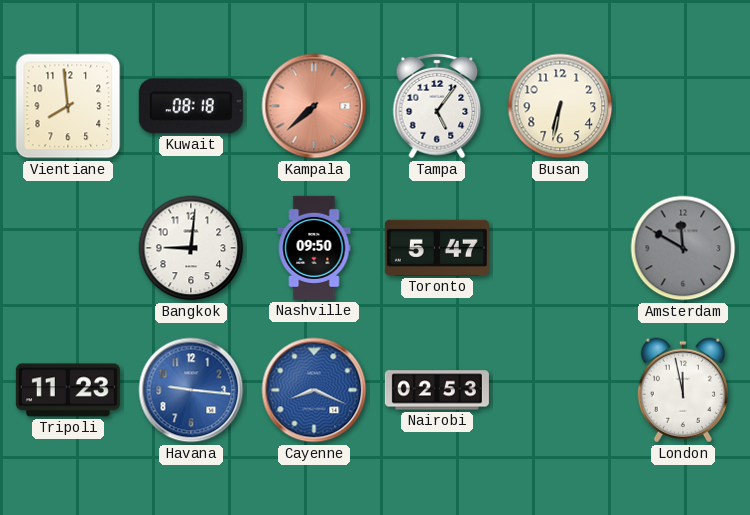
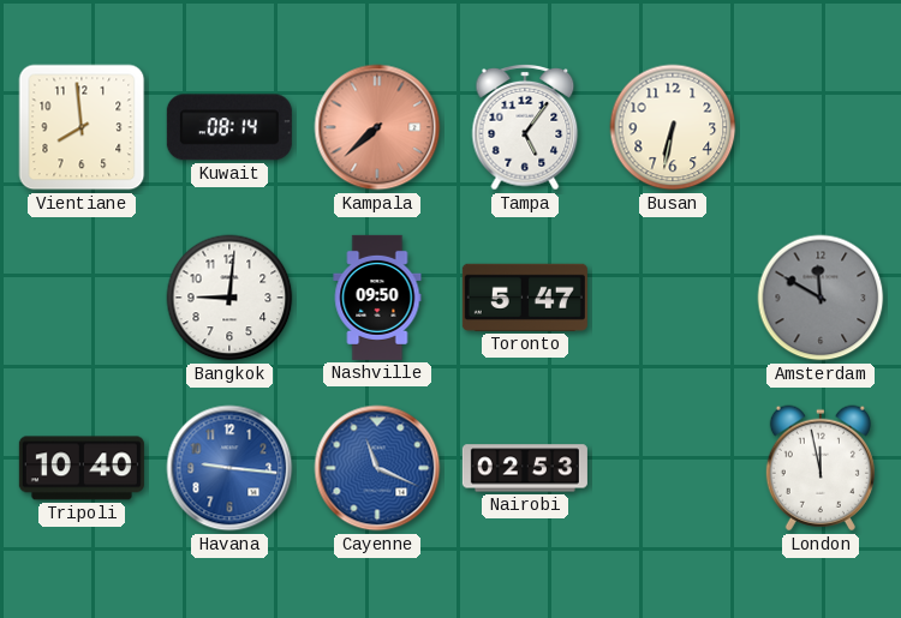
Kuwait: 08:18 -> 08:14
Tripoli: 11:23 -> 10:40
Cayenne: 8:19 -> 11:19
